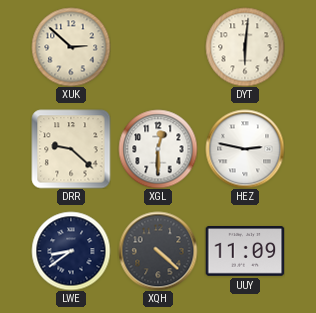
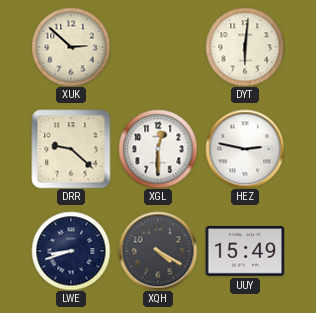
LWE: 8:39 -> 8:42
XQH: 4:22 -> 4:20
UUY: 11:09 -> 15:49
